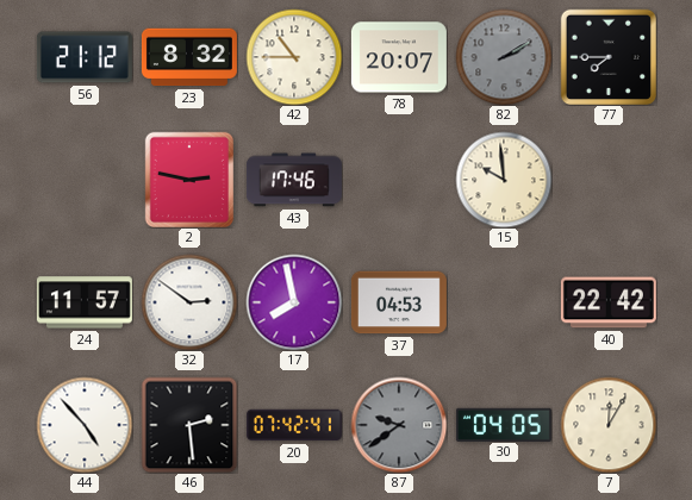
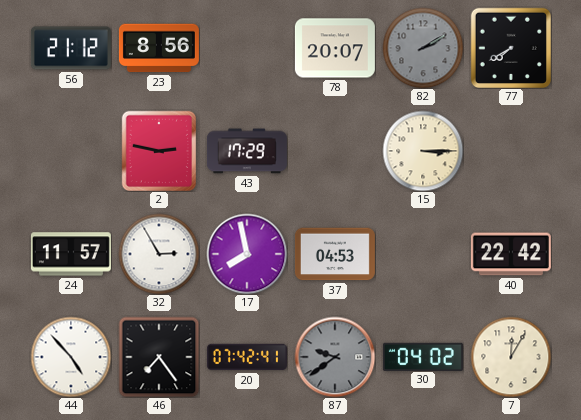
23: 8:32 -> 8:56
42: 10:45 -> none
77: 7:45 -> 7:40
43: 17:46 -> 17:29
15: 9:59 -> 3:15
32: 2:51 -> 2:55
46: 2:29 -> 7:24
30: 04:05 -> 04:02
